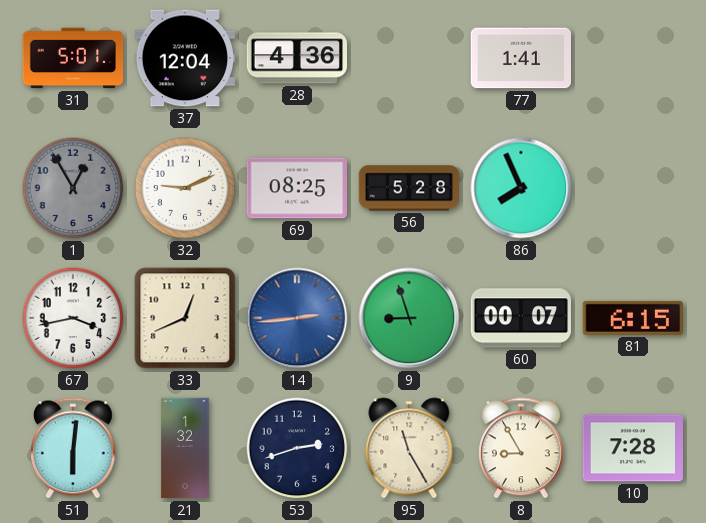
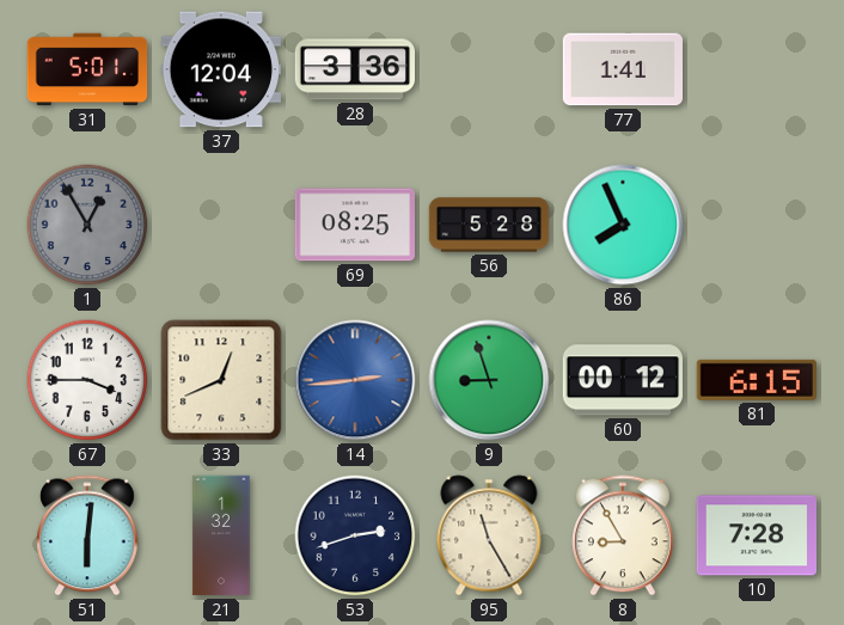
28: 4:36 -> 3:36
32: 9:11 -> none
67: 3:43 -> 3:45
60: 00:07 -> 00:12
